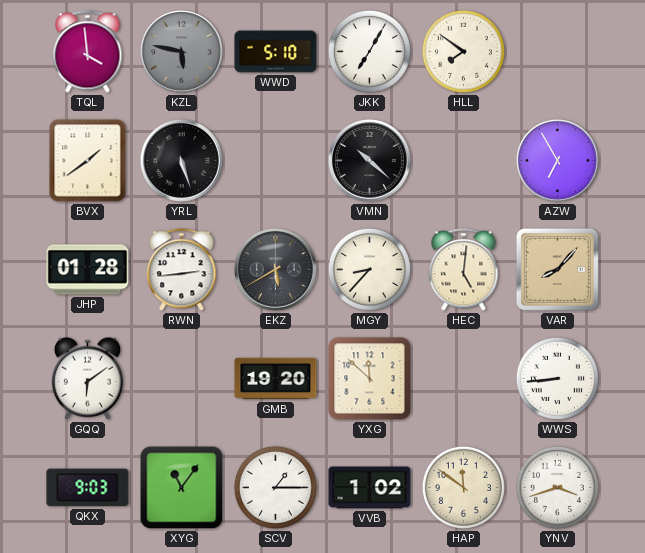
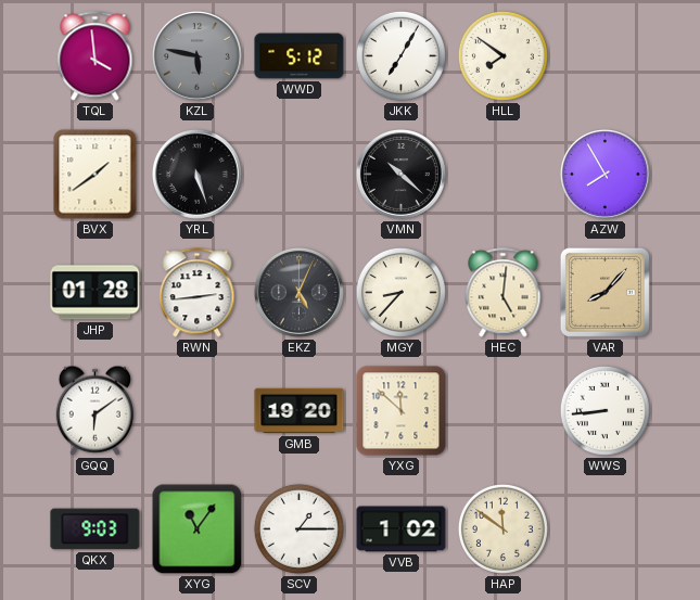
WWD: 5:10 -> 5:12
AZW: 6:55 -> 7:55
EKZ: 5:40 -> 5:04
YNV: 3:42 -> none
